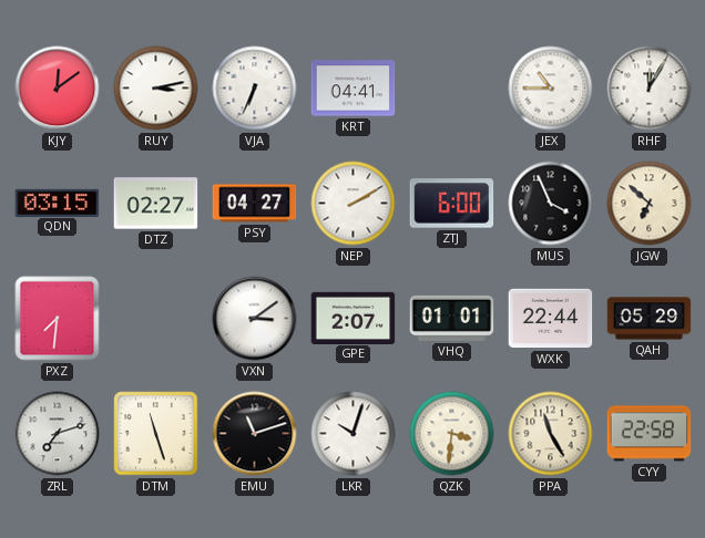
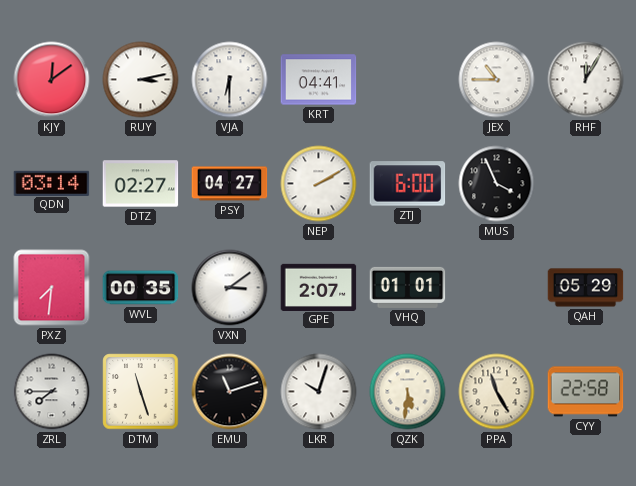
VJA: 6:34 -> 6:30
QDN: 03:15 -> 03:14
JGW: 6:52 -> none
WVL: none -> 00:35
WXK: 22:44 -> none
ZRL: 7:12 -> 7:45
QZK: 3:31 -> 5:31
